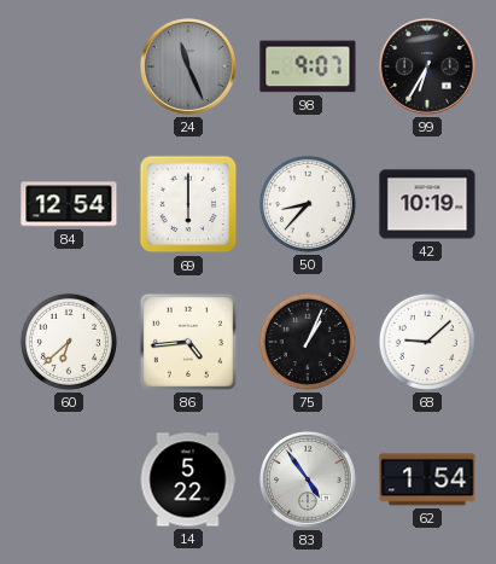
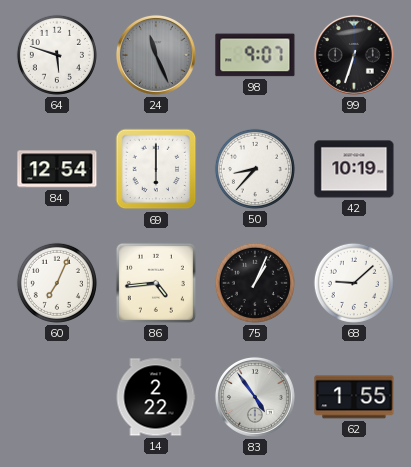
64: none -> 5:48
99: 6:35 -> 6:33
60: 6:38 -> 7:04
14: 5:22 -> 2:22
62: 1:54 -> 1:55
